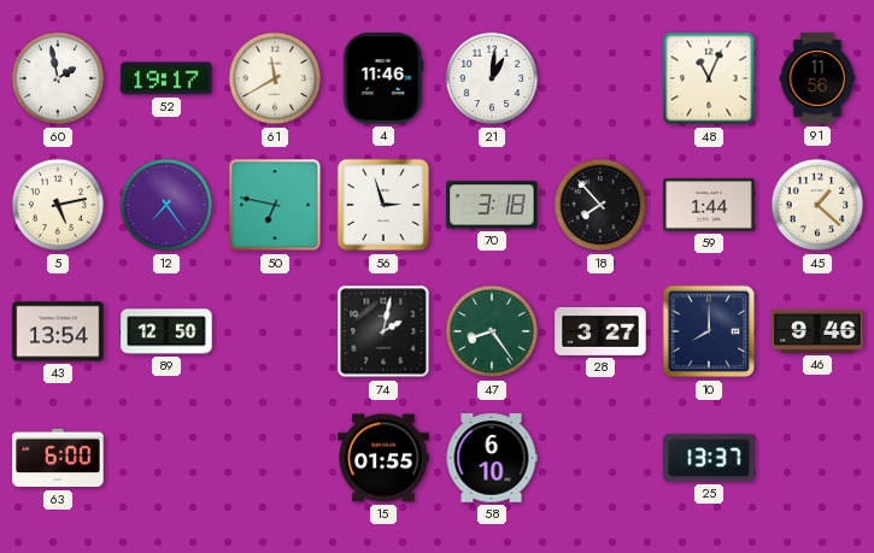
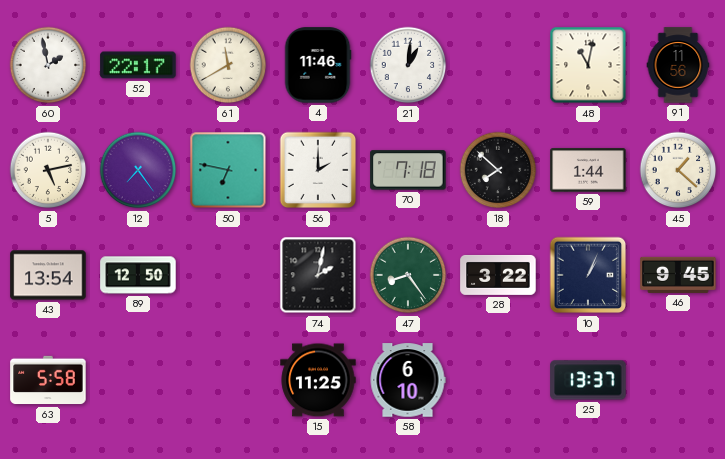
52: 19:17 -> 22:17
48: 11:04 -> 11:02
56: 2:57 -> 2:00
70: 3:18 -> 7:18
18: 7:53 -> 7:52
28: 3:27 -> 3:22
10: 8:00 -> 1:04
46: 9:46 -> 9:45
63: 6:00 -> 5:58
15: 01:55 -> 11:25
